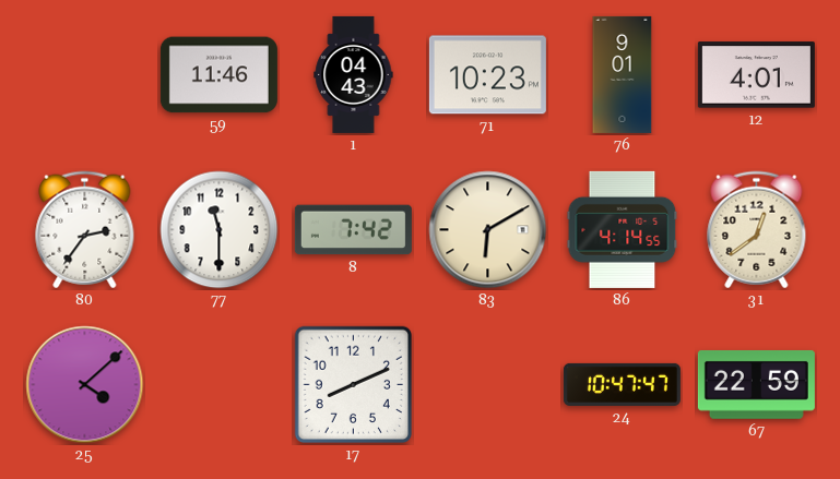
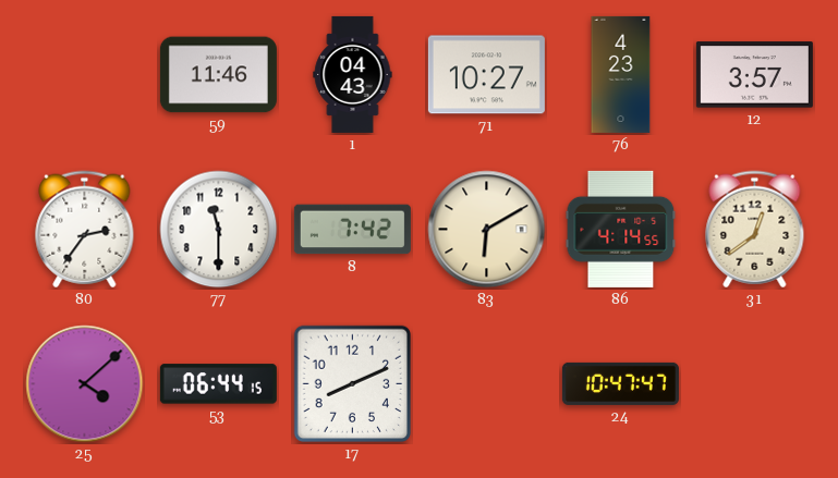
71: 10:23 -> 10:27
76: 9:01 -> 4:23
12: 4:01 -> 3:57
53: none -> 06:44
67: 22:59 -> none
